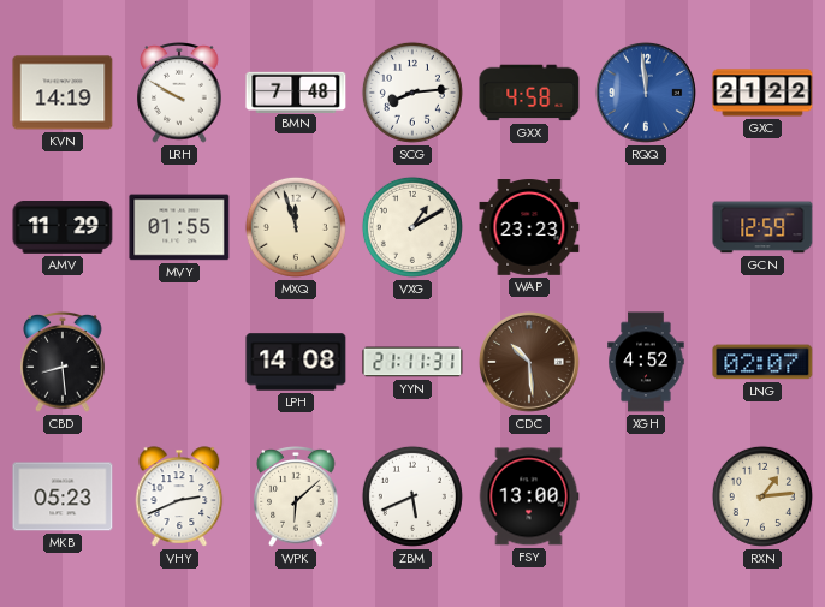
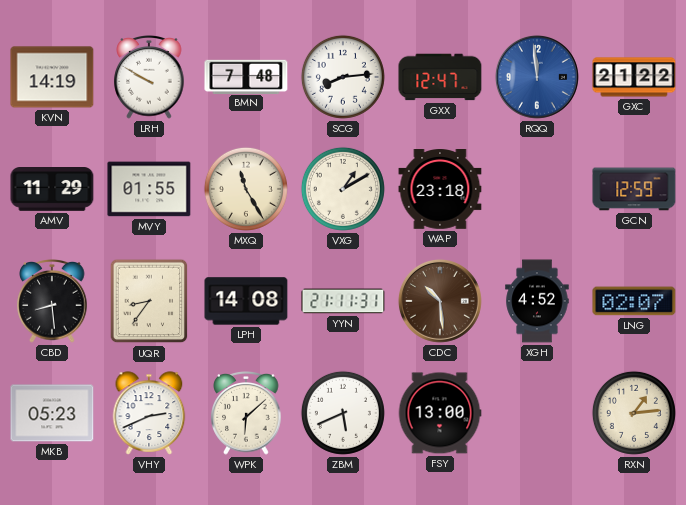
GXX: 4:58 -> 12:47
MXQ: 11:57 -> 11:25
WAP: 23:23 -> 23:18
UQR: none -> 8:36
